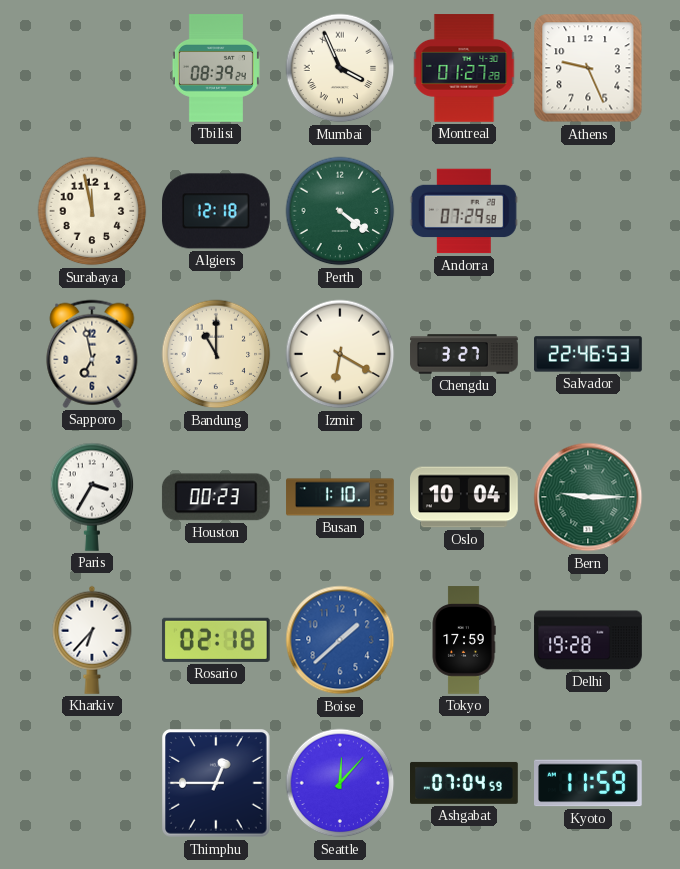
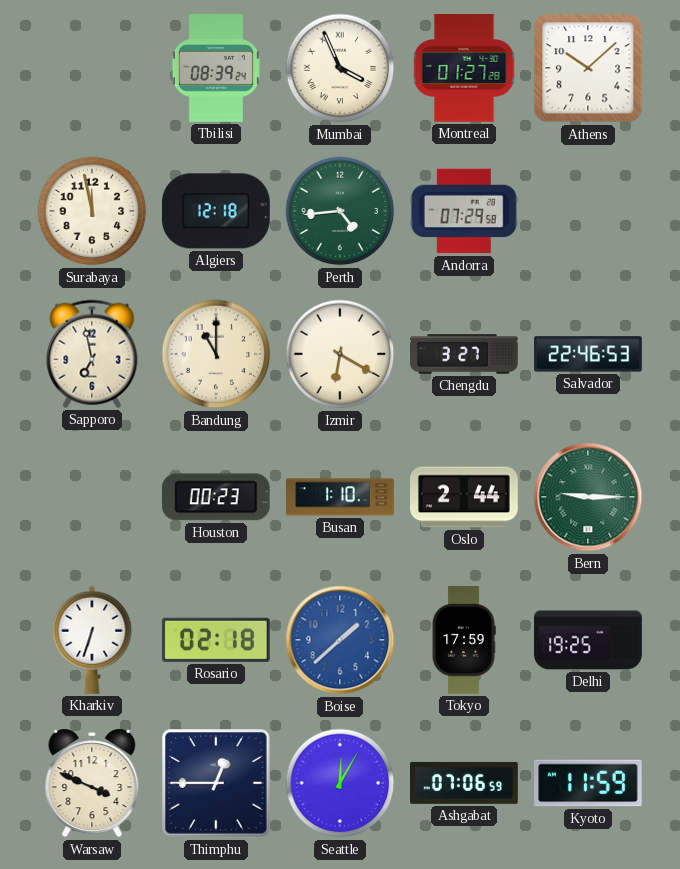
Athens: 9:26 -> 10:08
Perth: 4:21 -> 4:44
Paris: 3:35 -> none
Oslo: 10:04 -> 2:44
Kharkiv: 6:37 -> 6:33
Delhi: 19:28 -> 19:25
Warsaw: none -> 3:49
Seattle: 12:07 -> 12:05
Ashgabat: 07:04 -> 07:06
